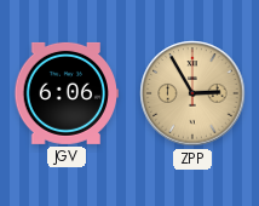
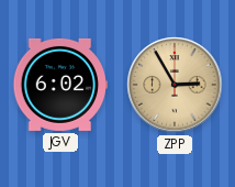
JGV: 6:06 -> 6:02
